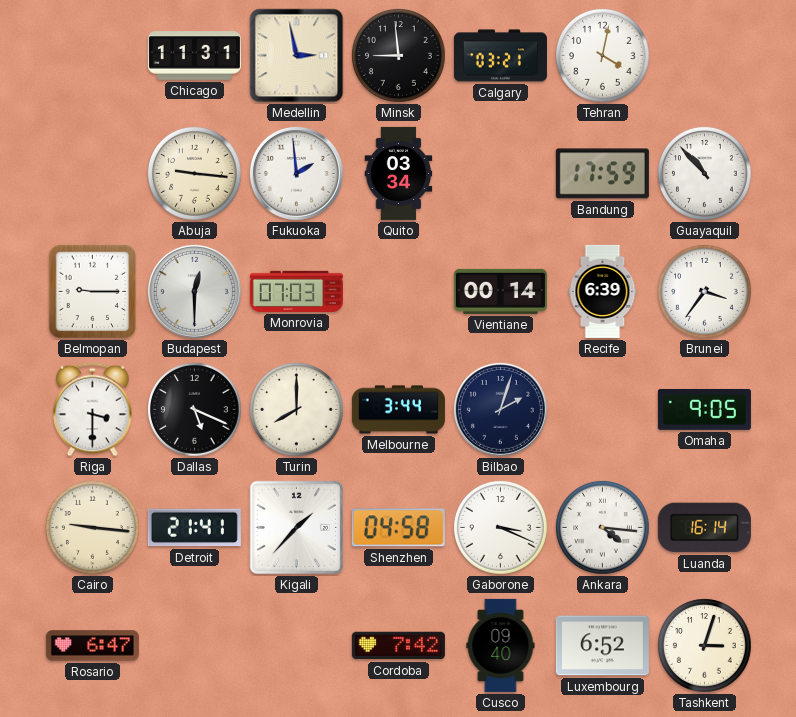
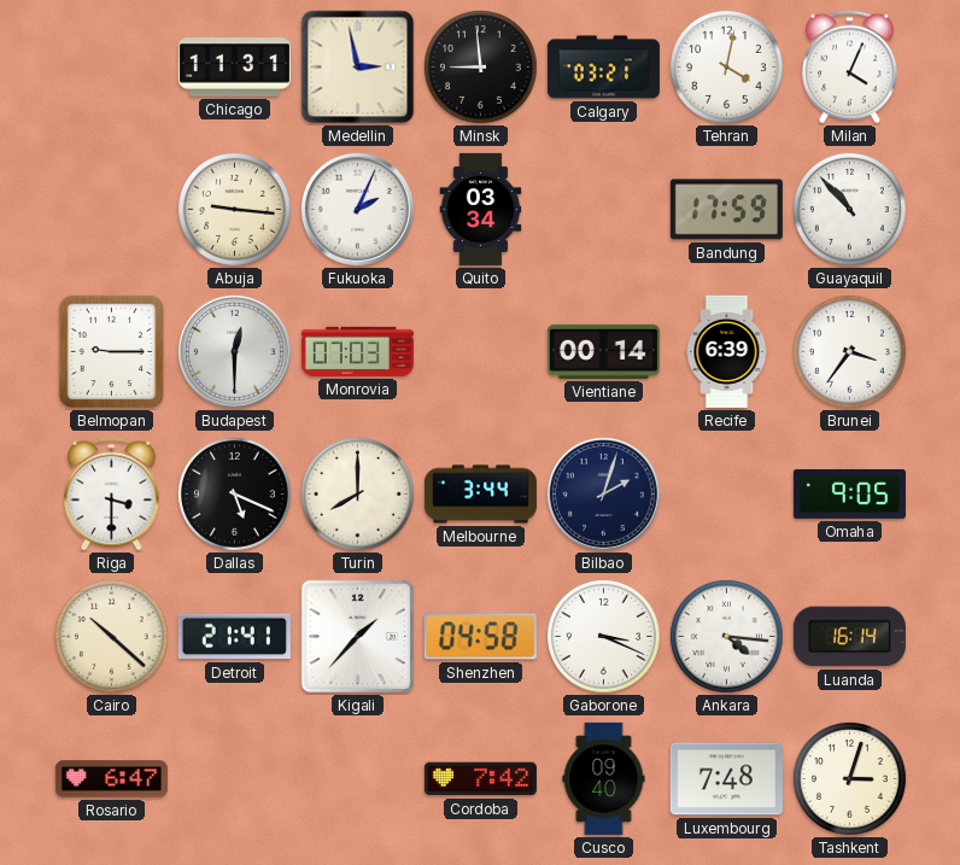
Milan: none -> 4:04
Fukuoka: 1:59 -> 2:04
Cairo: 9:16 -> 10:22
Luxembourg: 6:52 -> 7:48
